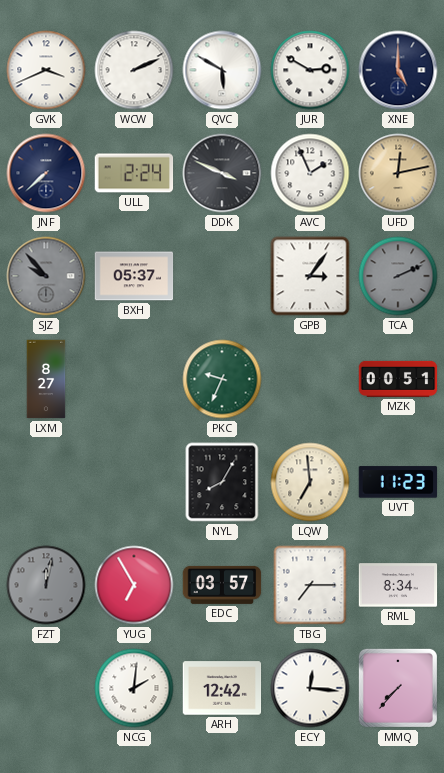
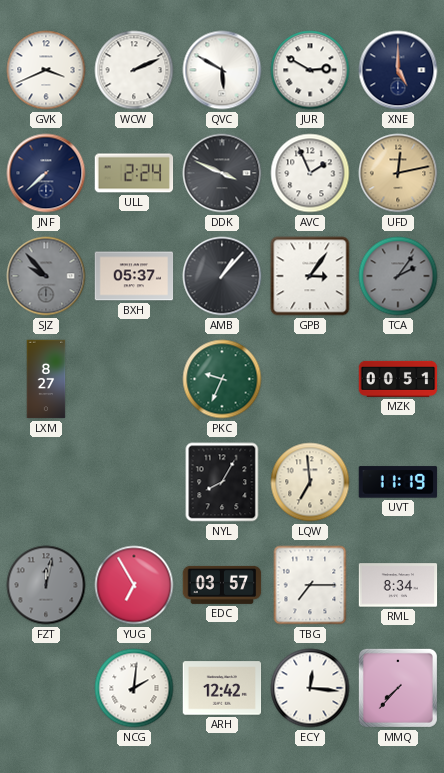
AMB: none -> 1:07
TCA: 2:11 -> 2:06
UVT: 11:23 -> 11:19
